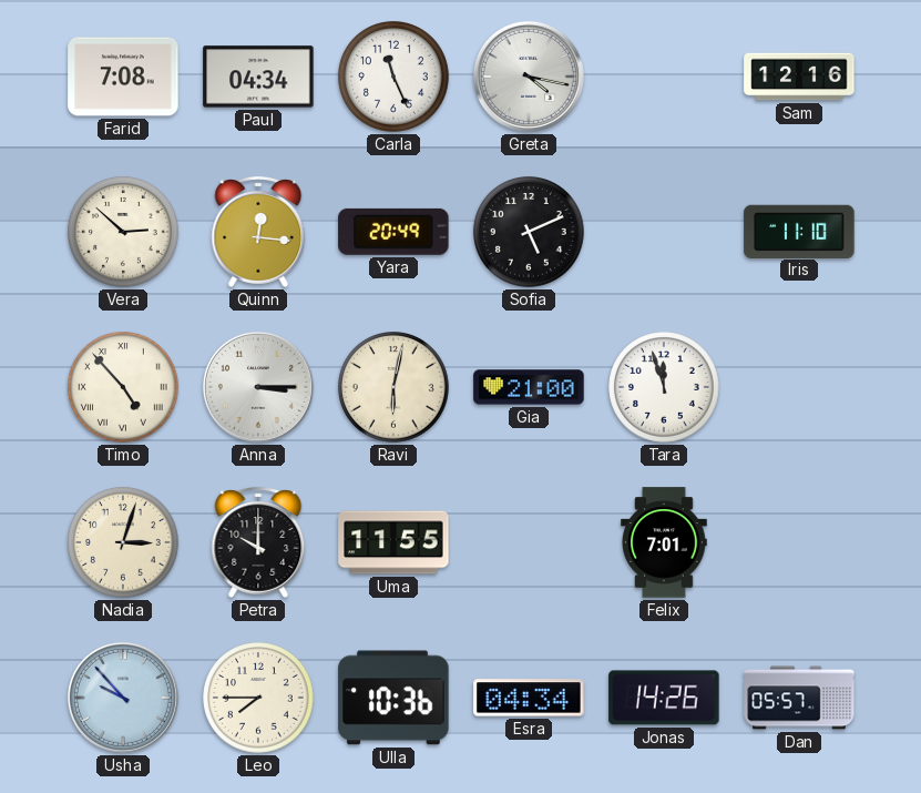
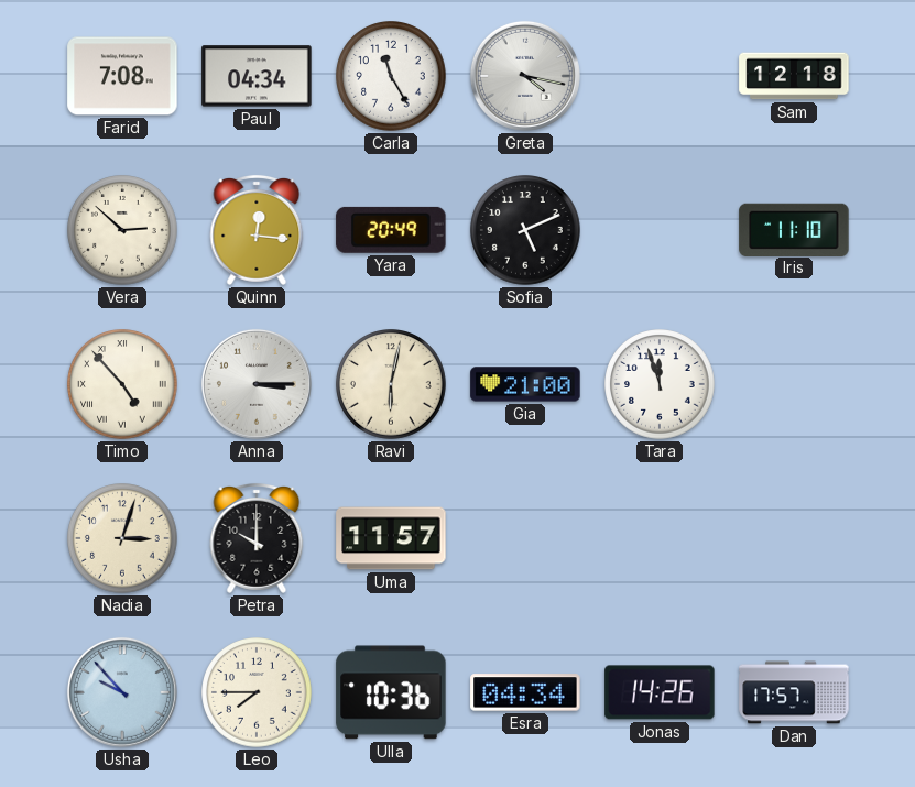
Carla: 11:26 -> 11:25
Sam: 12:16 -> 12:18
Uma: 11:55 -> 11:57
Felix: 7:01 -> none
Dan: 05:57 -> 17:57
